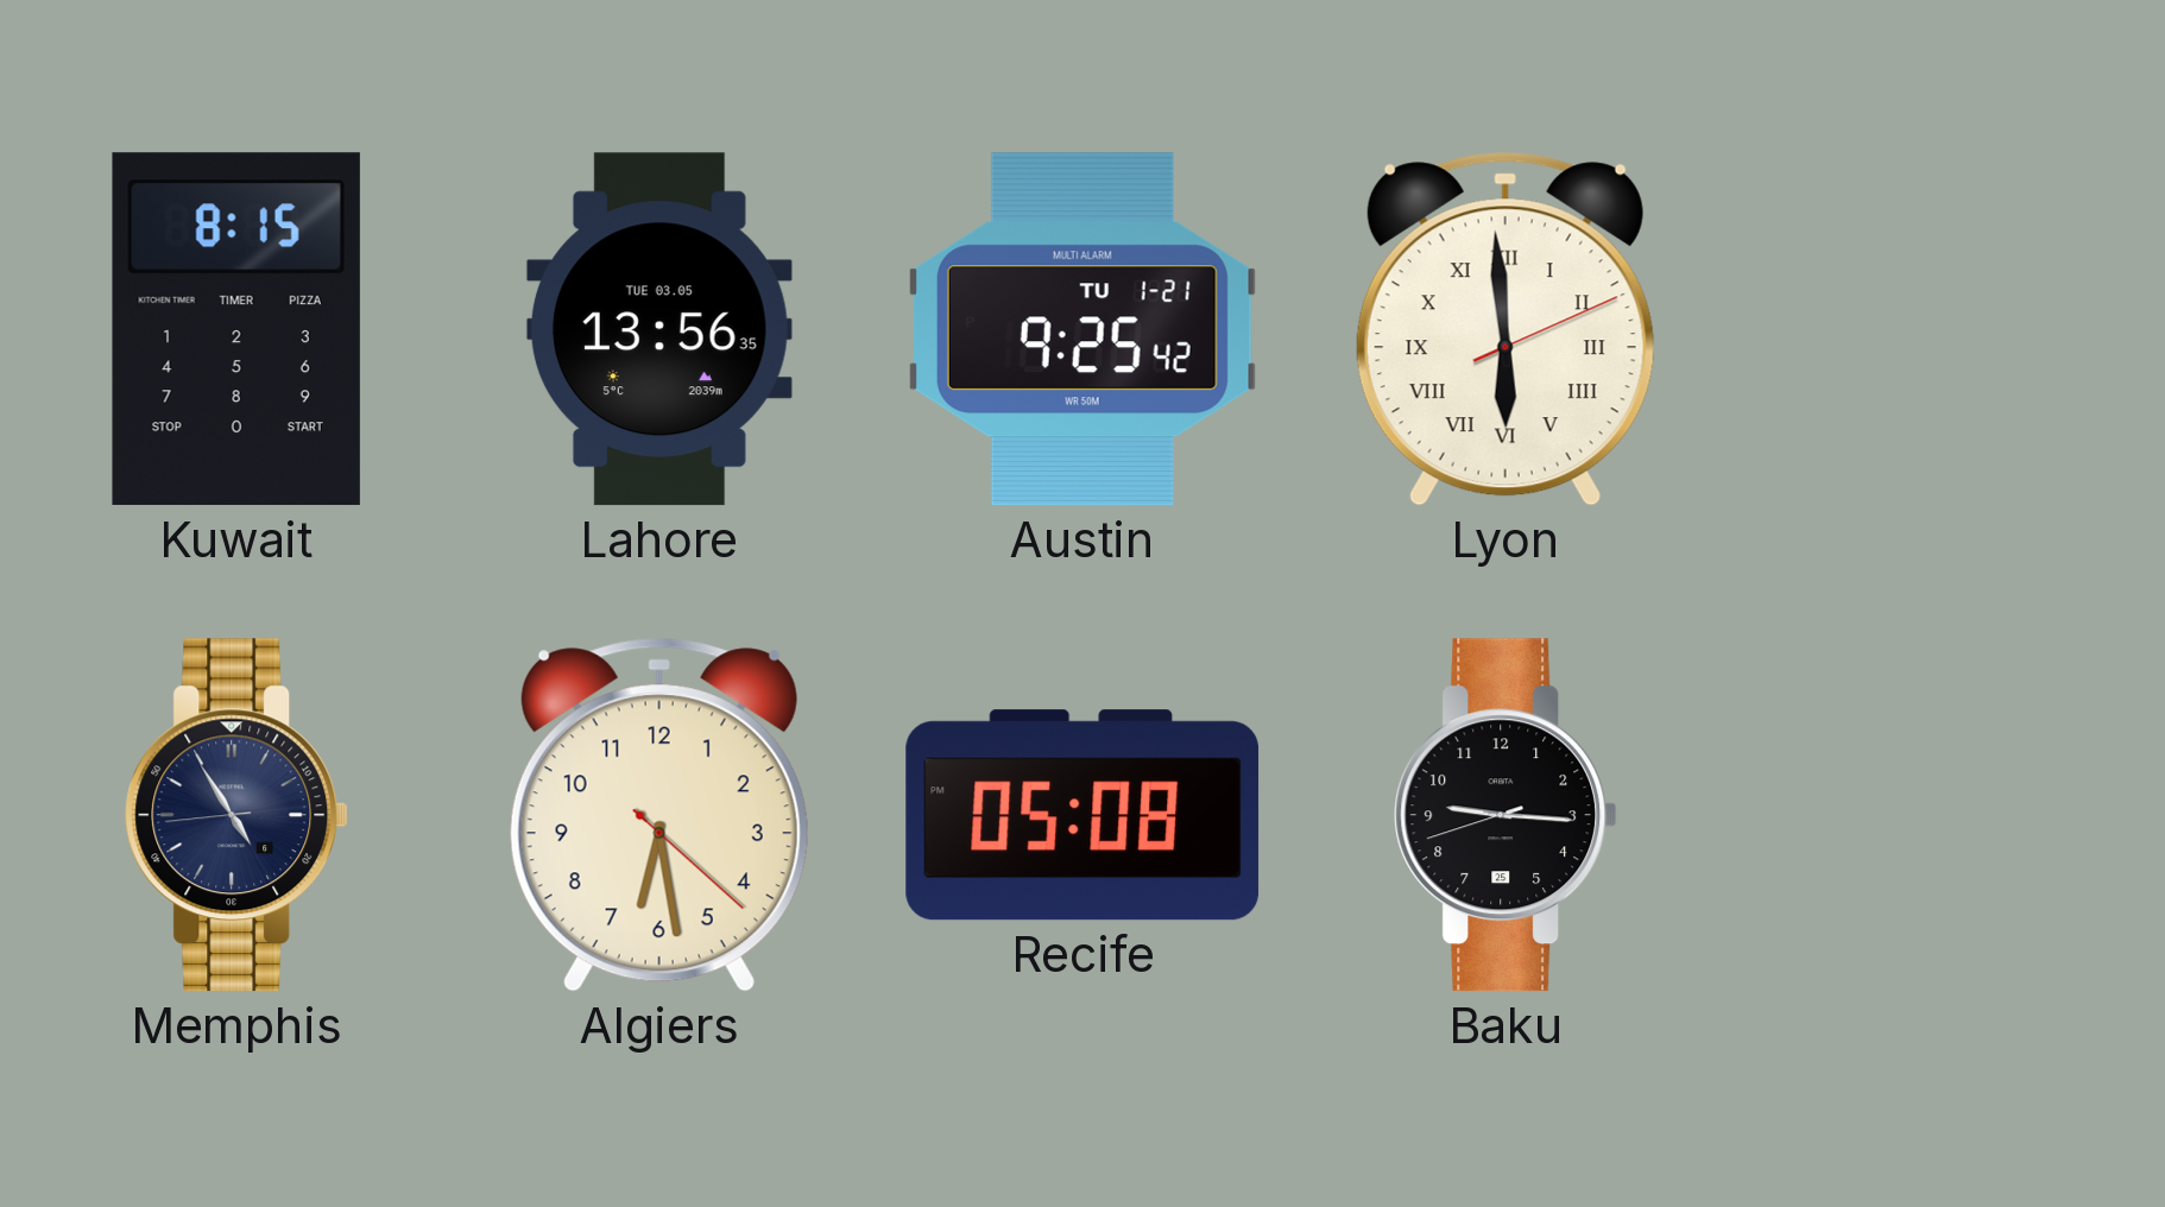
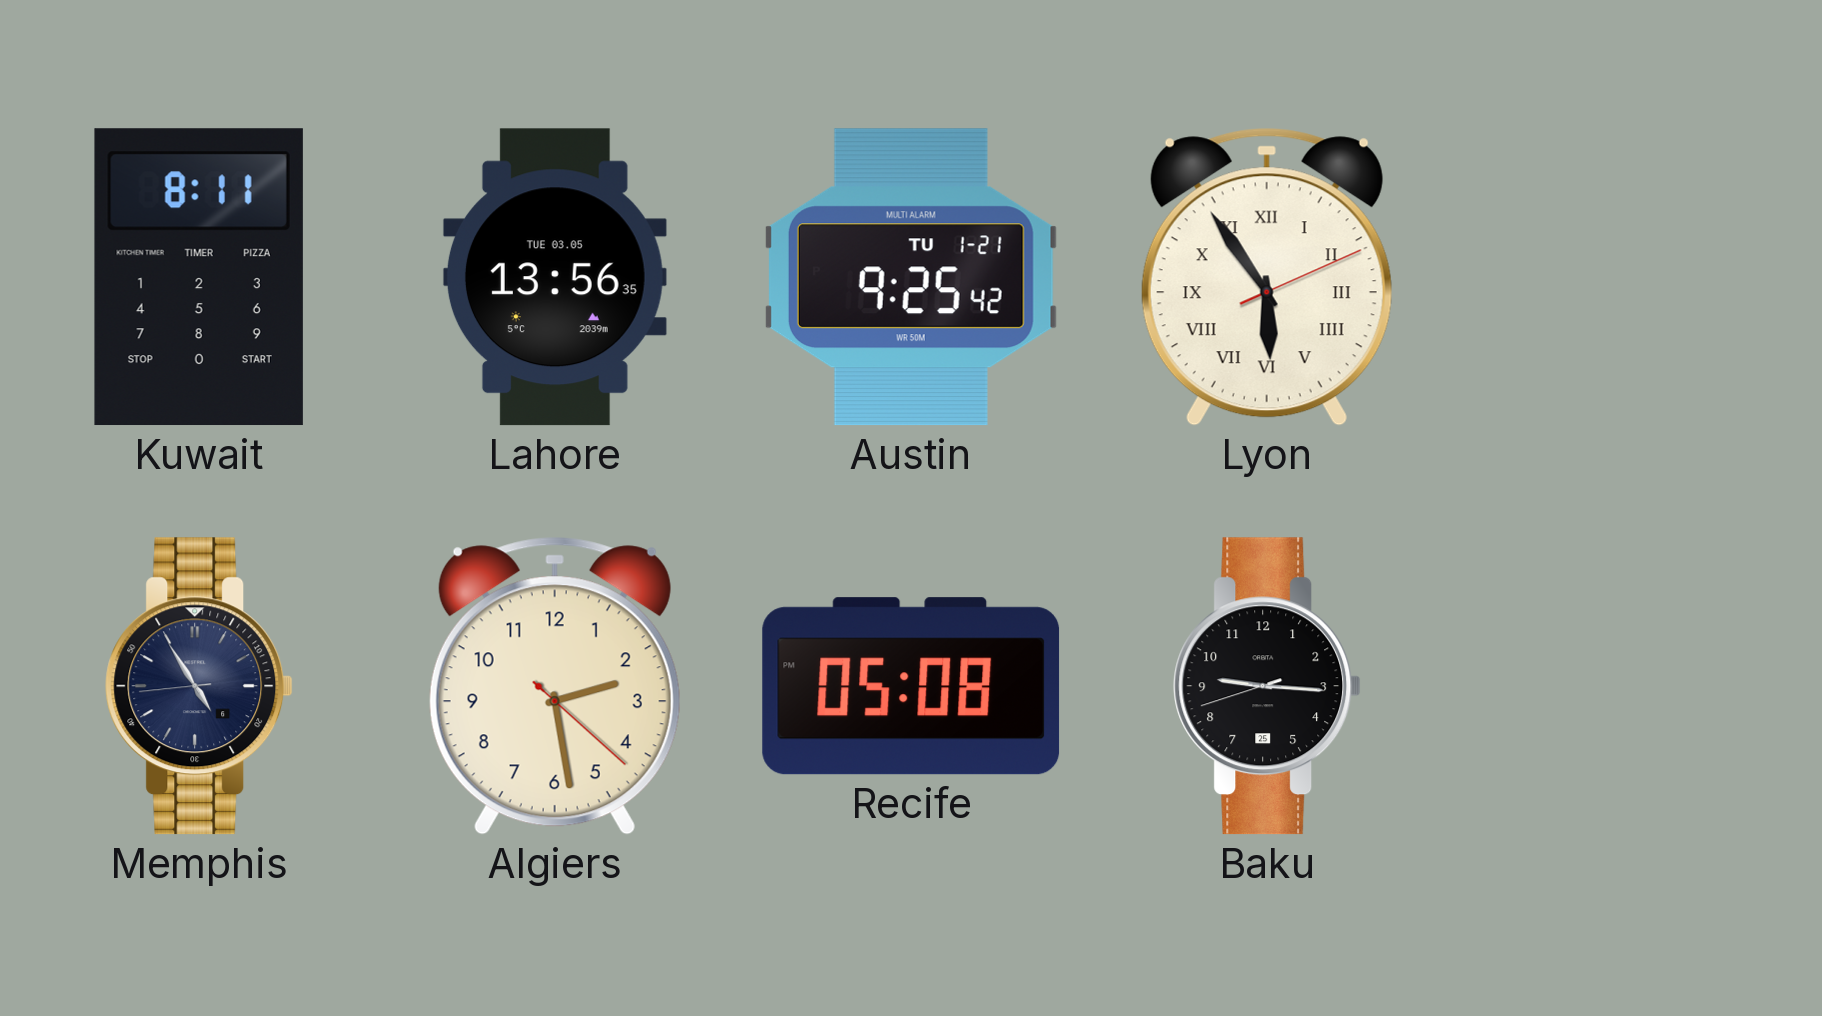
Kuwait: 8:15 -> 8:11
Lyon: 5:59 -> 5:54
Algiers: 6:28 -> 2:28
